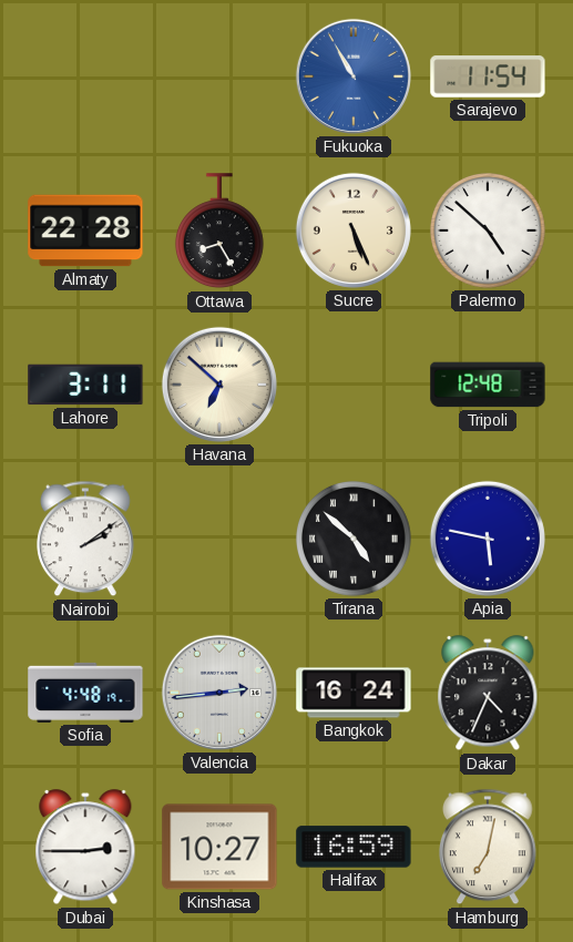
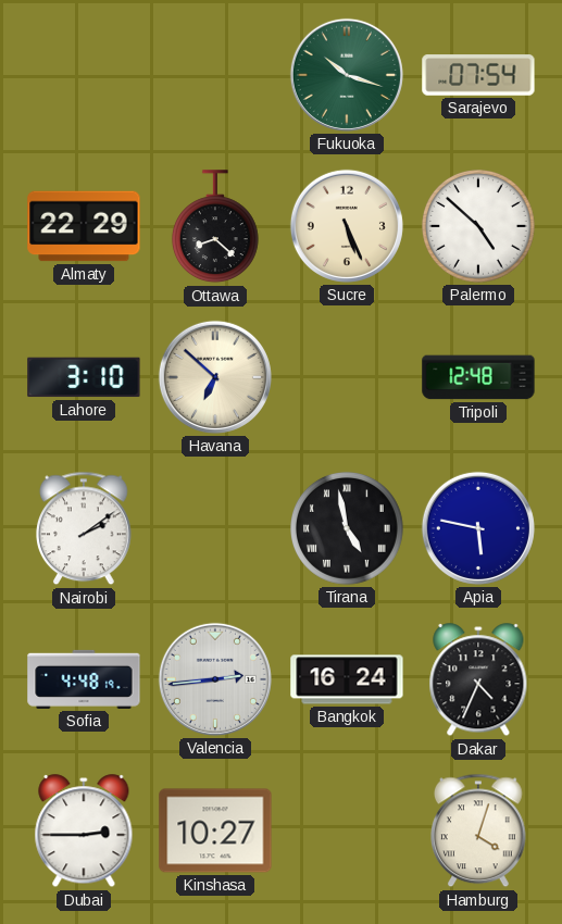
Fukuoka: 10:55 -> 10:18
Fukuoka dial: blue -> green
Sarajevo: 11:54 -> 07:54
Almaty: 22:28 -> 22:29
Ottawa: 8:25 -> 8:22
Lahore: 3:11 -> 3:10
Tirana: 4:52 -> 4:58
Halifax: 16:59 -> none
Hamburg: 7:02 -> 4:03
